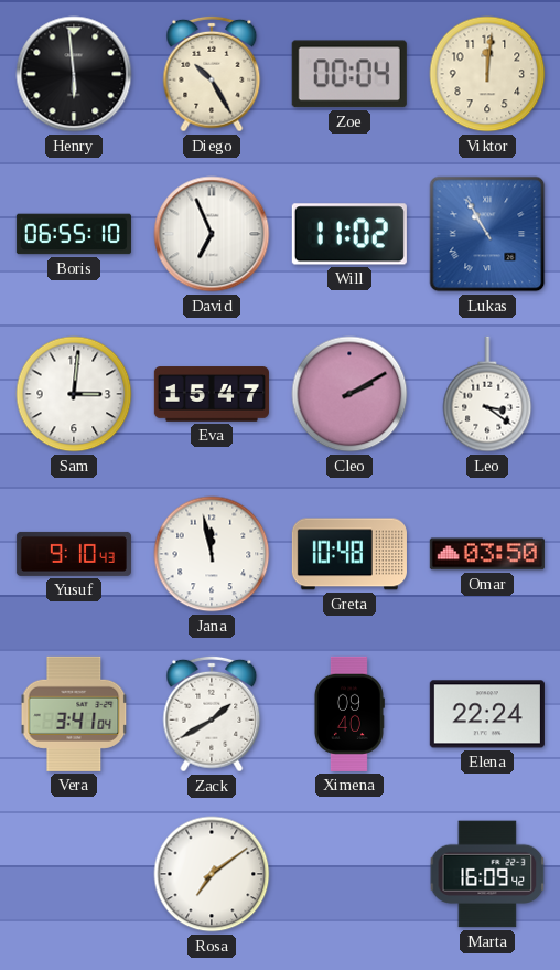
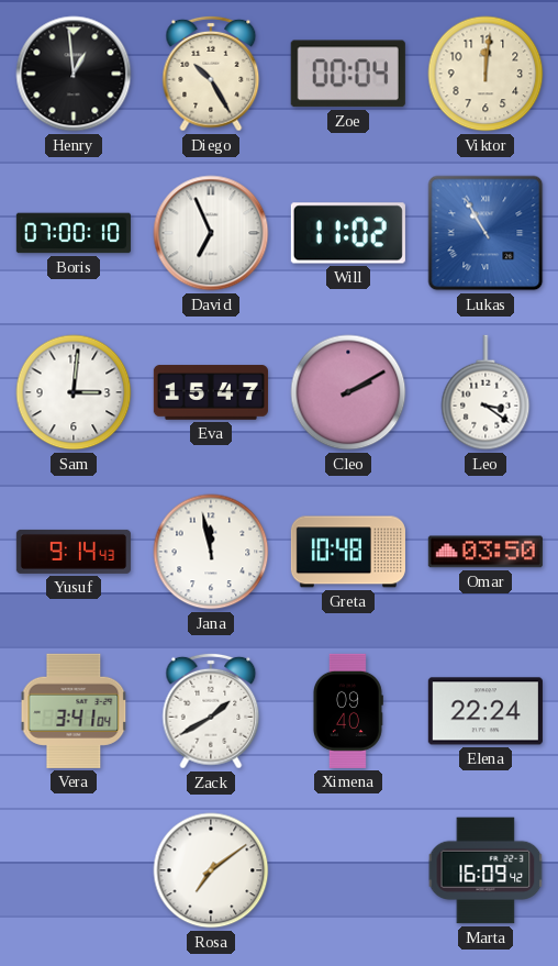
Henry: 5:59 -> 12:59
Boris: 06:55 -> 07:00
Yusuf: 9:10 -> 9:14
